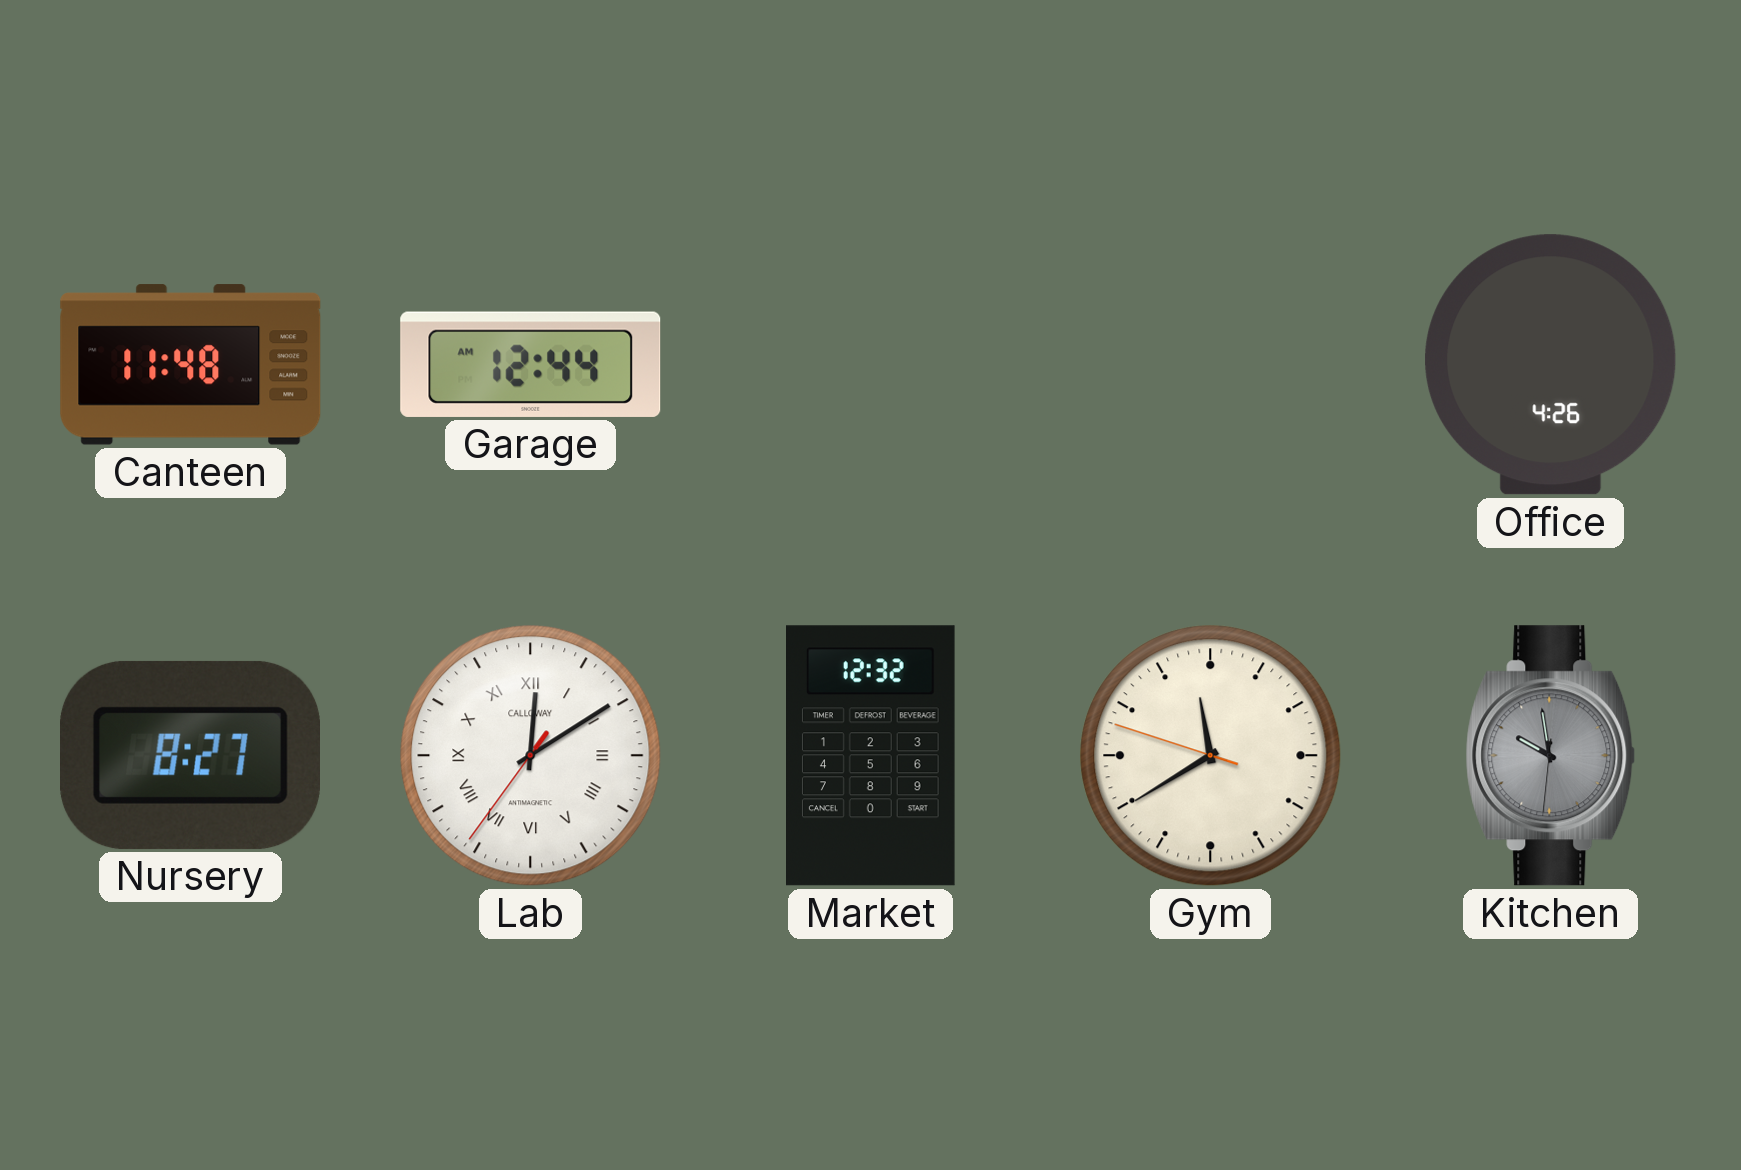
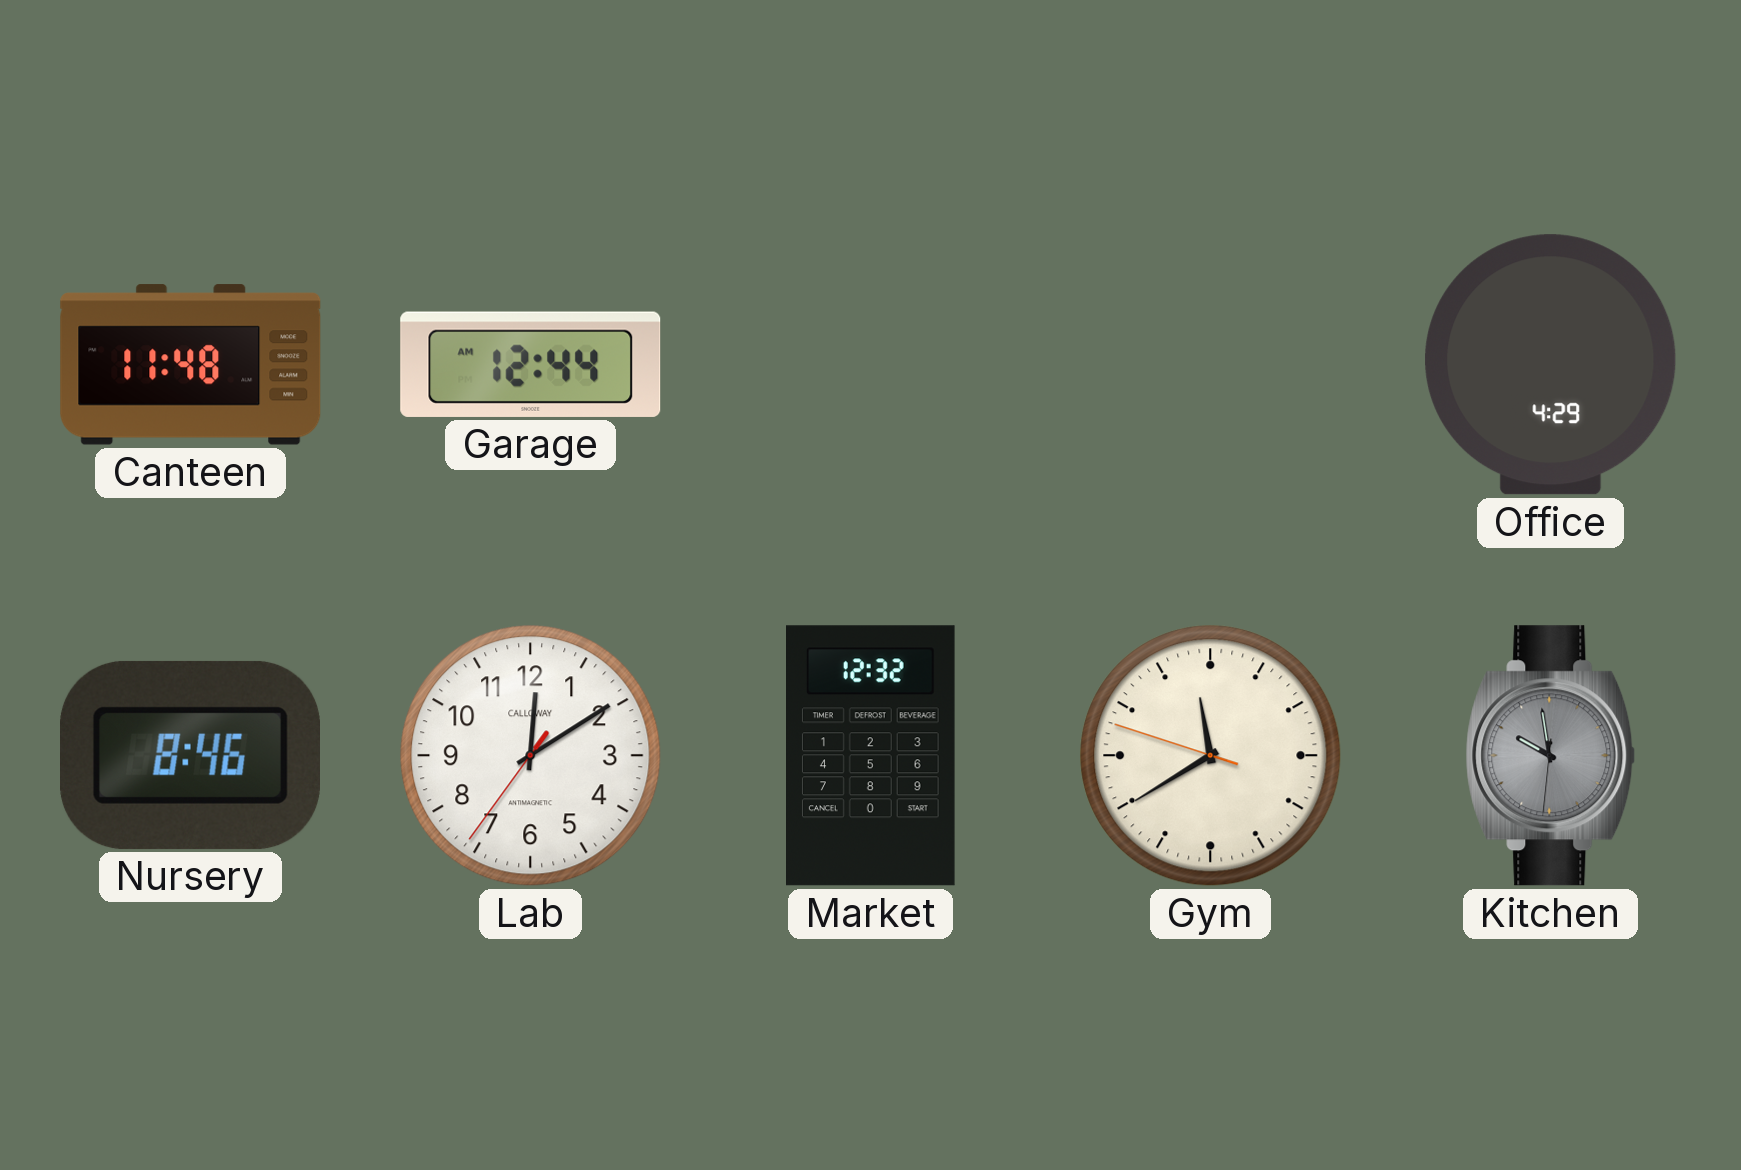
Office: 4:26 -> 4:29
Nursery: 8:27 -> 8:46
Lab numerals: Roman -> Arabic
